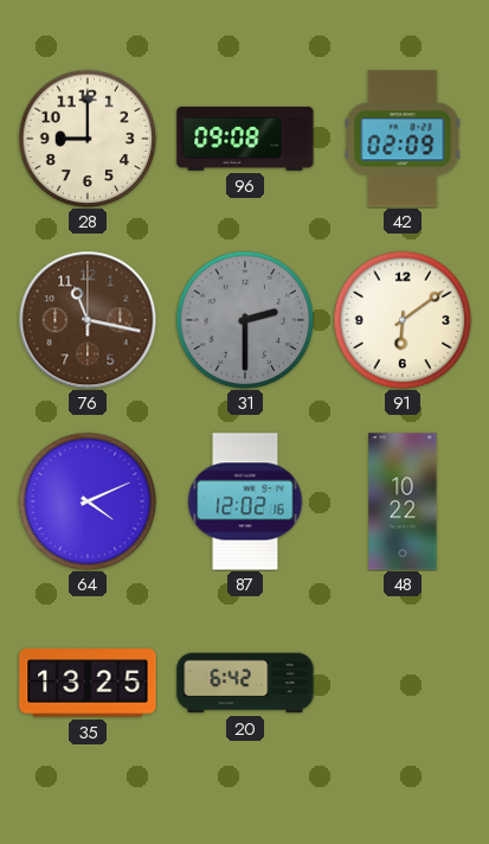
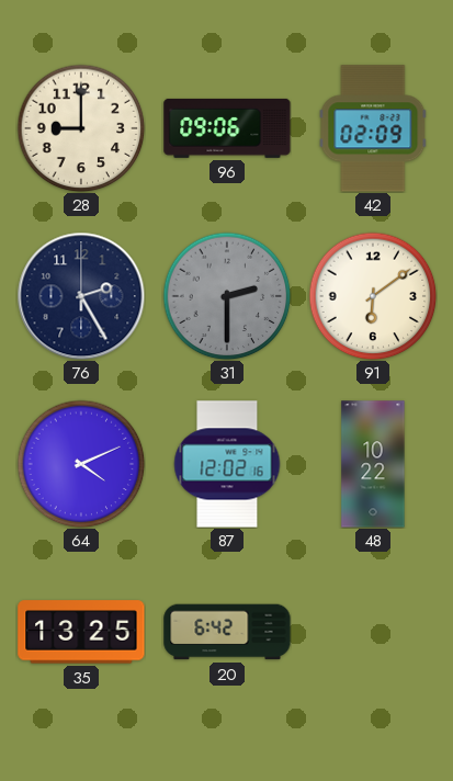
96: 09:08 -> 09:06
76: 11:17 -> 2:25
76 dial: brown -> navy
